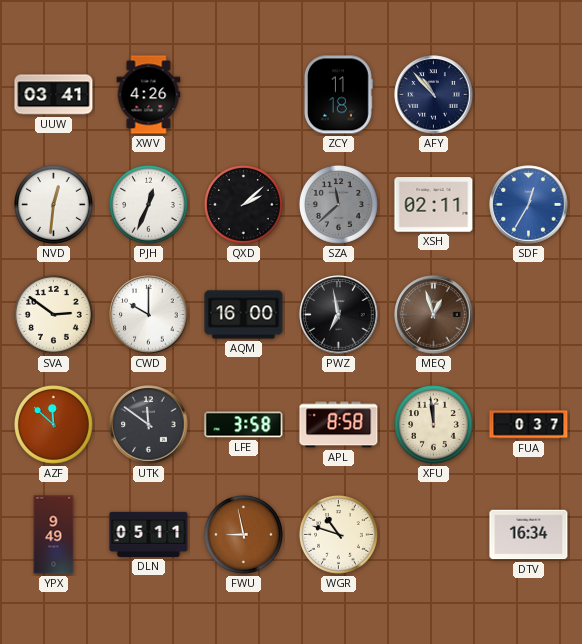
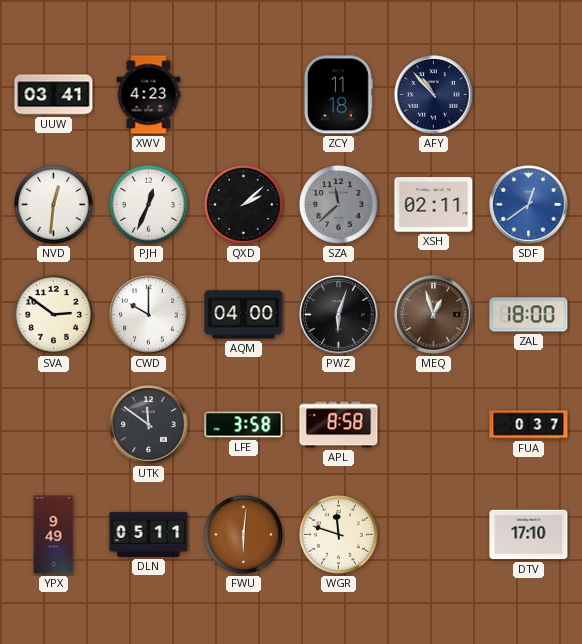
XWV: 4:26 -> 4:23
SDF: 12:35 -> 12:39
AQM: 16:00 -> 04:00
PWZ: 6:58 -> 6:03
ZAL: none -> 18:00
AZF: 11:52 -> none
XFU: 11:59 -> none
FWU: 8:58 -> 6:01
WGR: 10:48 -> 11:48
DTV: 16:34 -> 17:10
